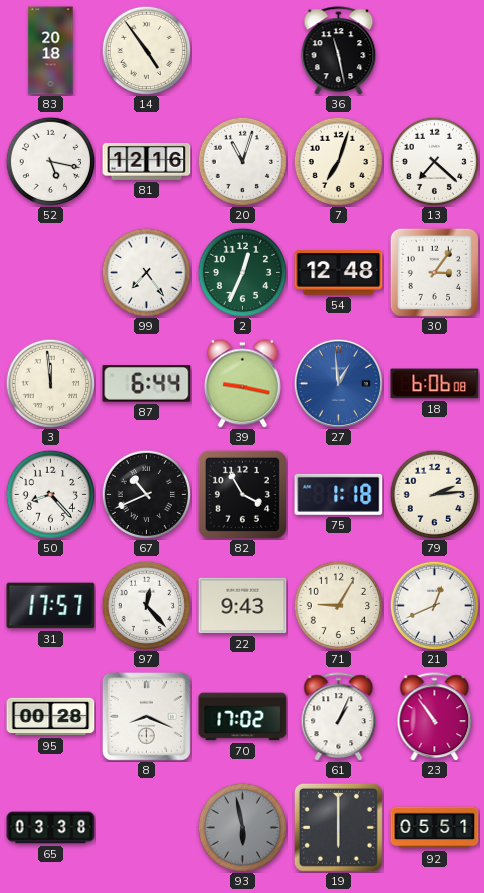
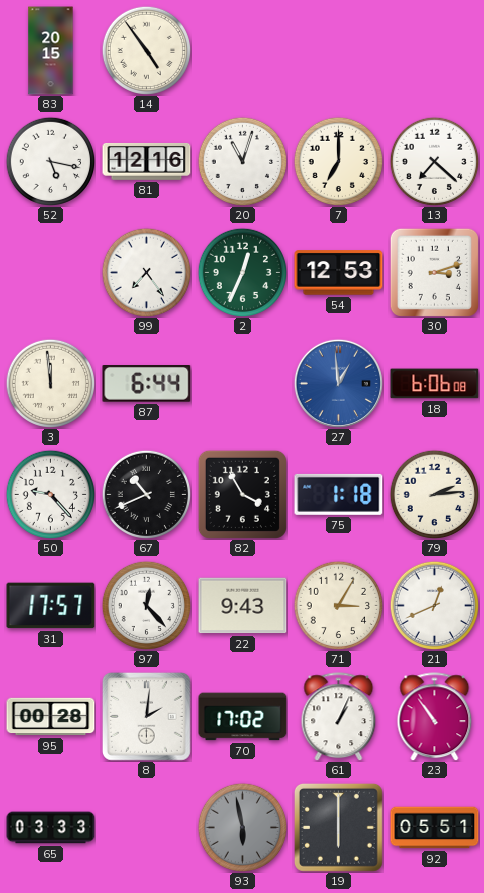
83: 20:18 -> 20:15
36: 11:28 -> none
7: 7:03 -> 7:00
54: 12:48 -> 12:53
30: 3:06 -> 3:12
39: 9:17 -> none
50: 8:23 -> 9:23
71: 9:05 -> 3:05
8: 8:19 -> 2:01
65: 03:38 -> 03:33
